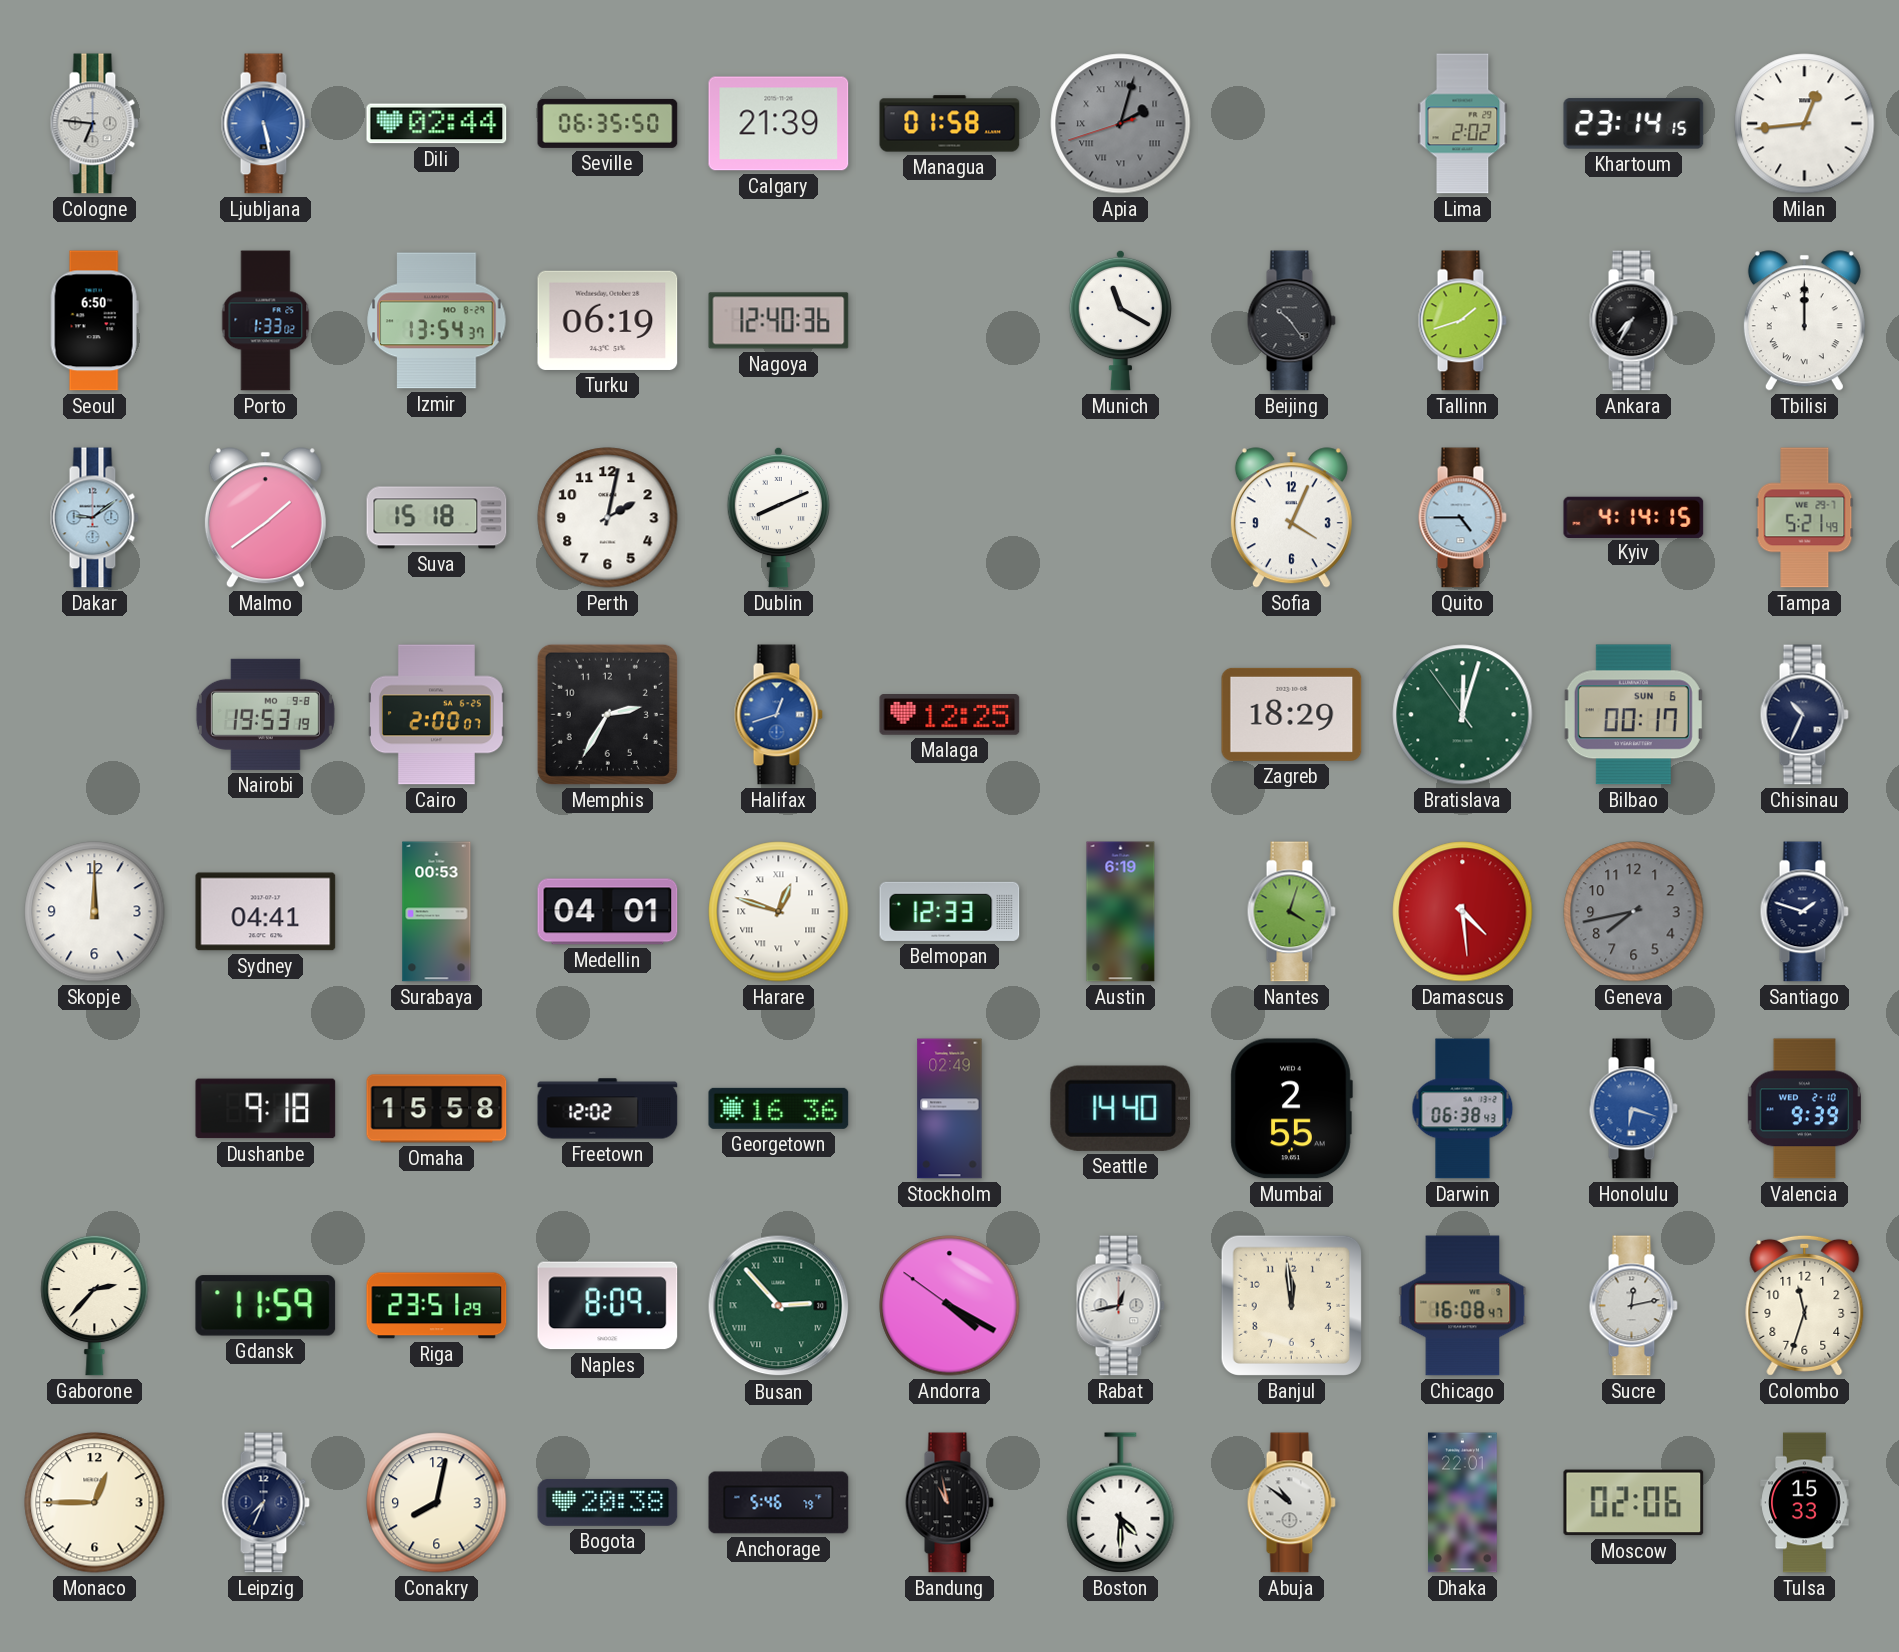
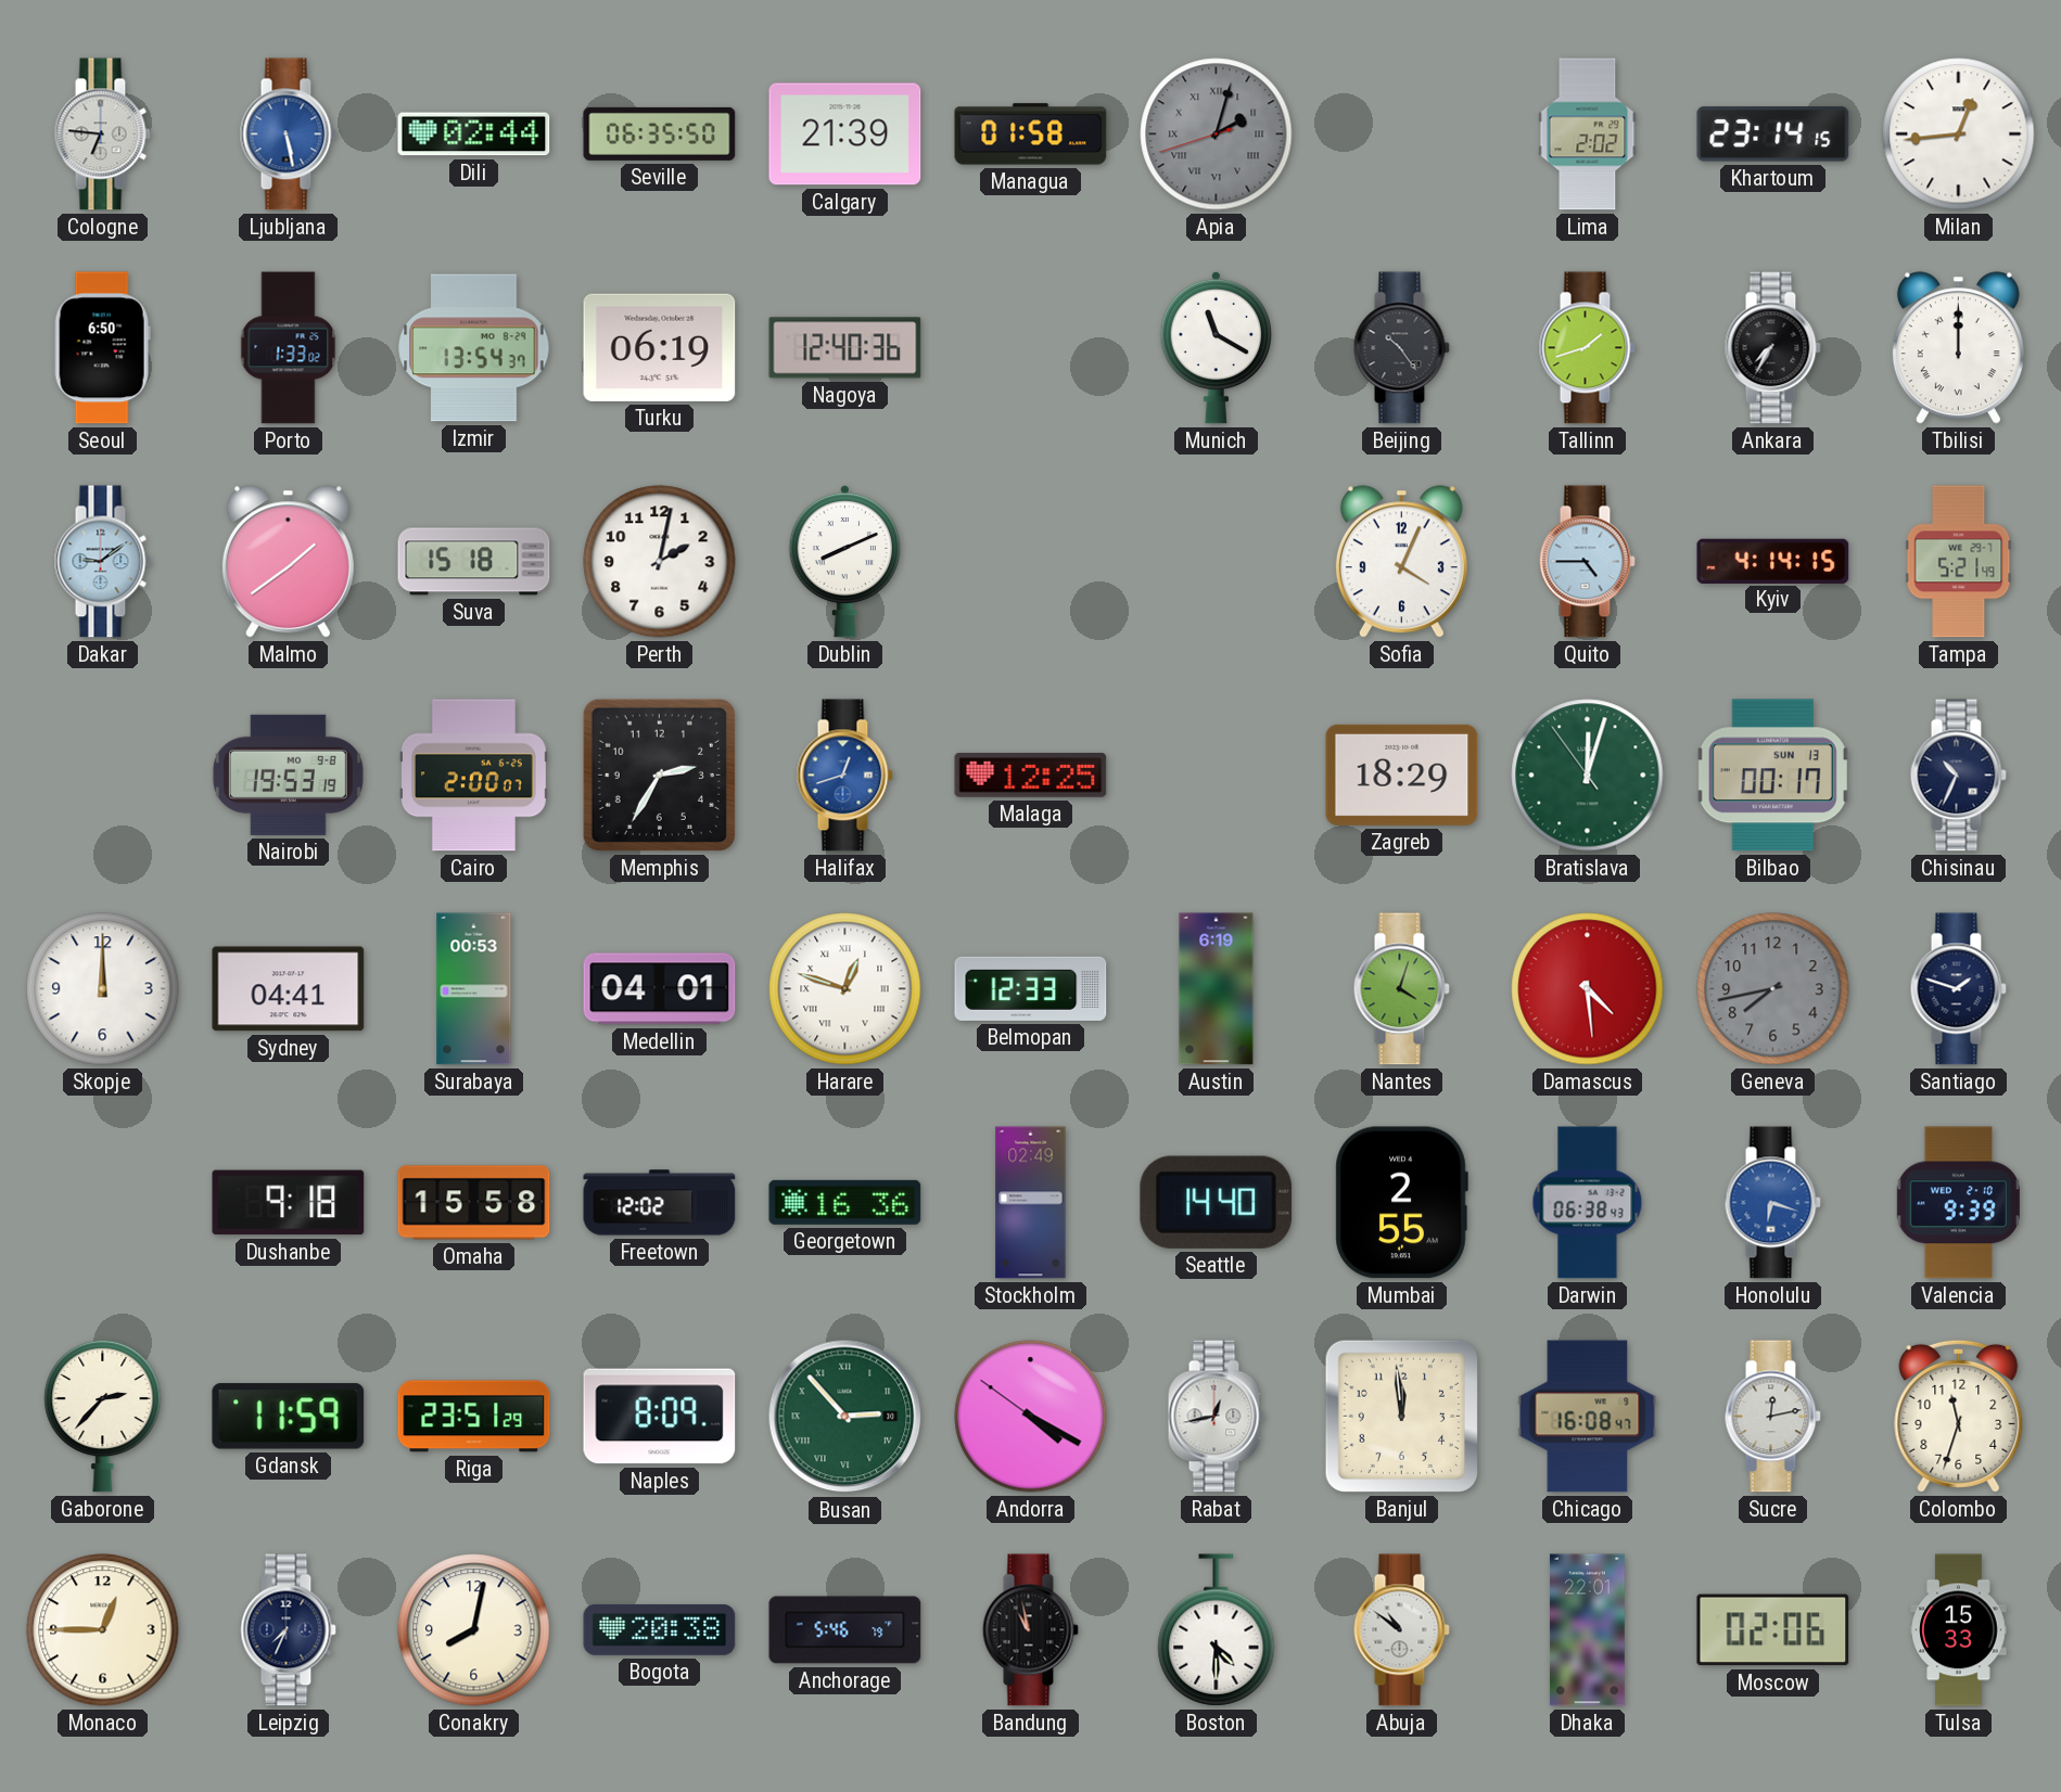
Bilbao date: SUN 6 -> SUN 13
